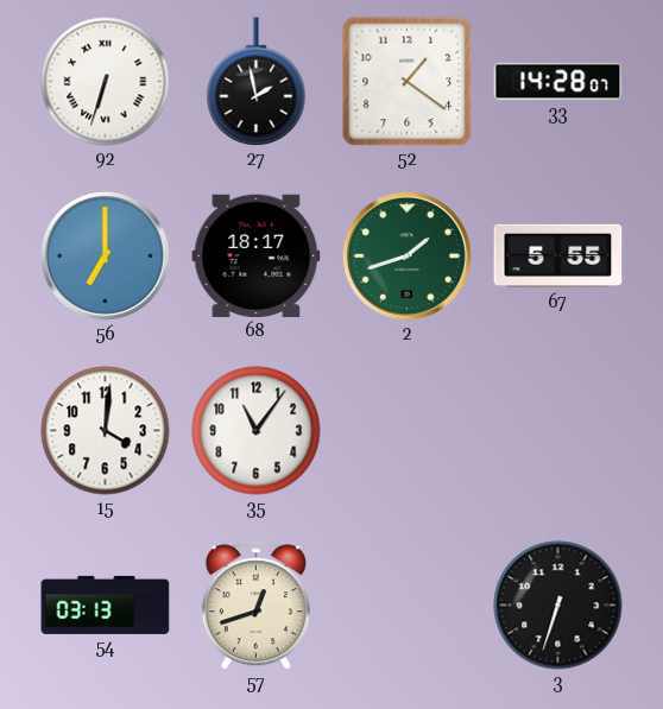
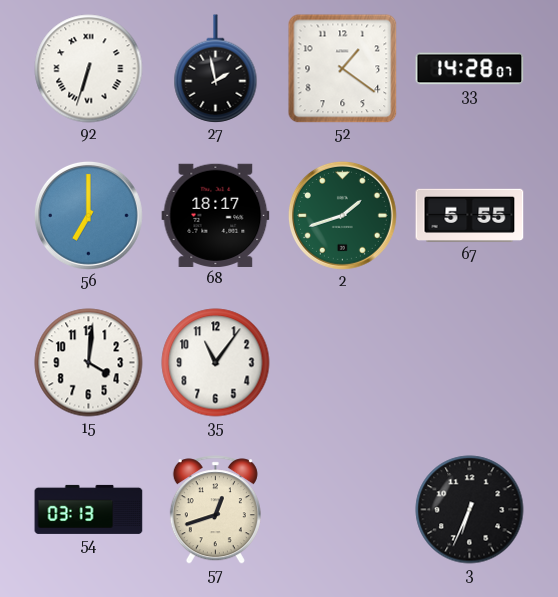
3: 6:33 -> 6:34
